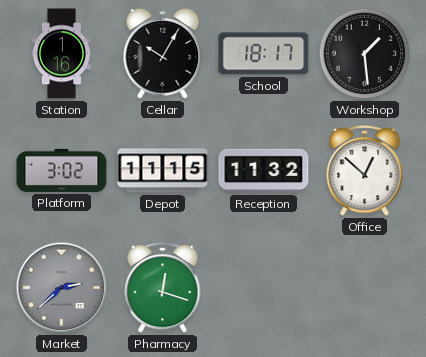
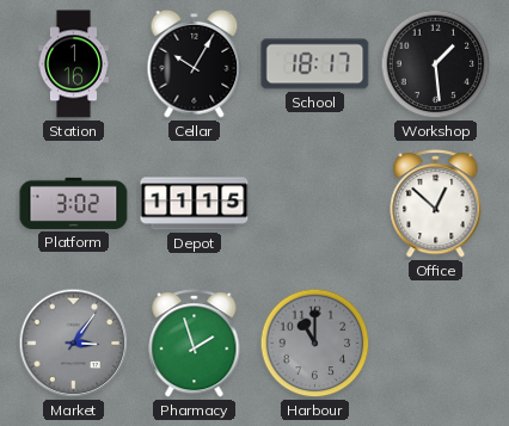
Reception: 11:32 -> none
Market: 2:38 -> 3:06
Pharmacy: 12:18 -> 1:57
Harbour: none -> 11:00
